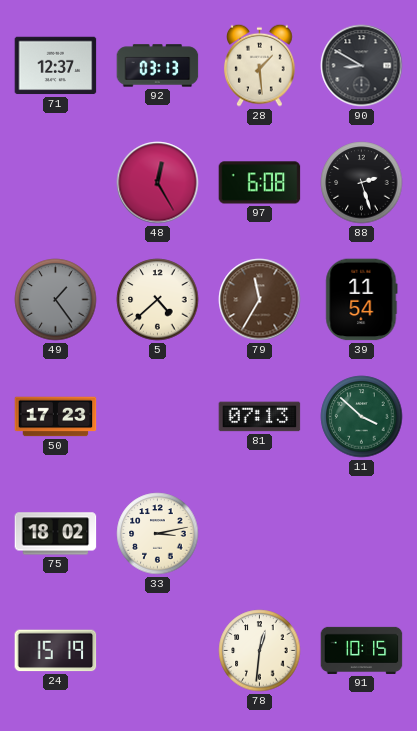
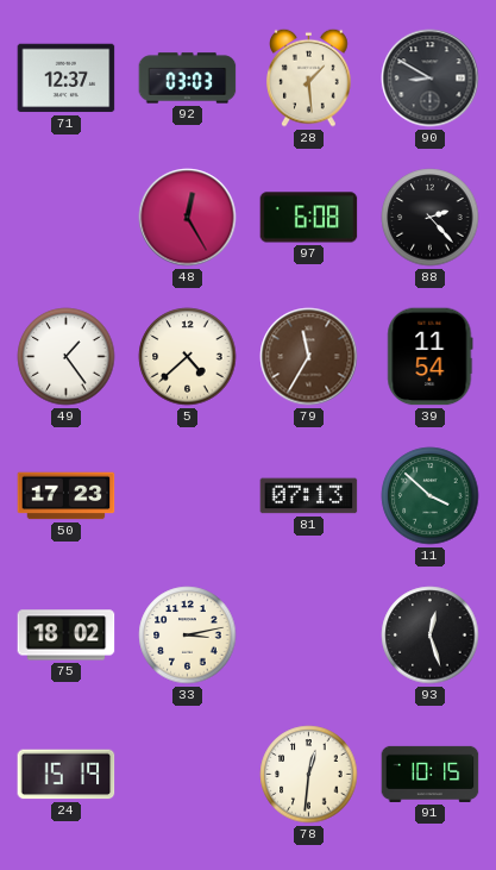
92: 03:13 -> 03:03
88: 2:27 -> 2:23
49 dial: grey -> white
93: none -> 12:27
